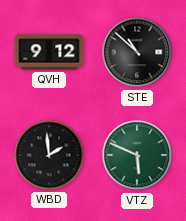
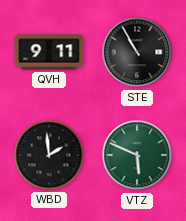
QVH: 9:12 -> 9:11
STE: 10:52 -> 10:55
